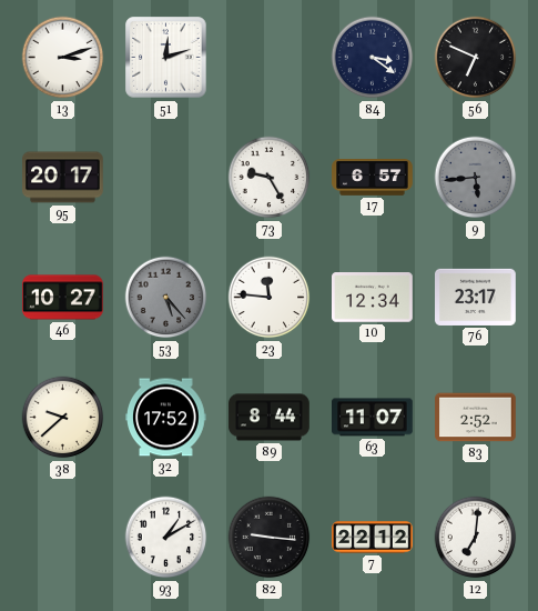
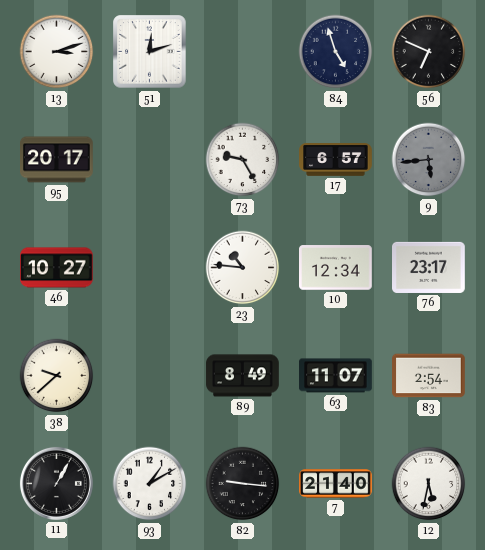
84: 3:21 -> 4:57
53: 5:23 -> none
23: 11:46 -> 10:46
32: 17:52 -> none
89: 8:44 -> 8:49
83: 2:52 -> 2:54
11: none -> 1:05
7: 22:12 -> 21:40
12: 7:01 -> 5:32
